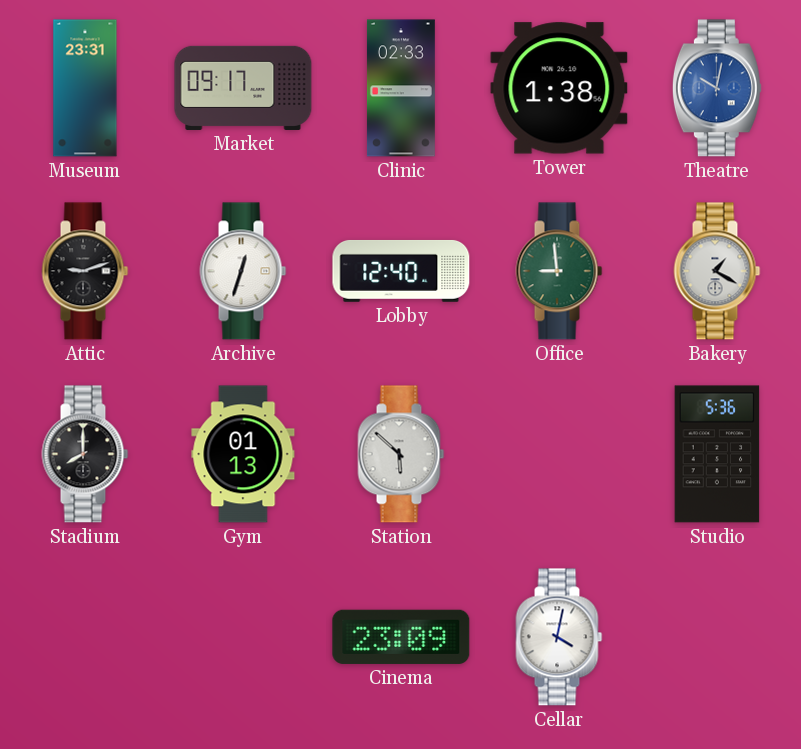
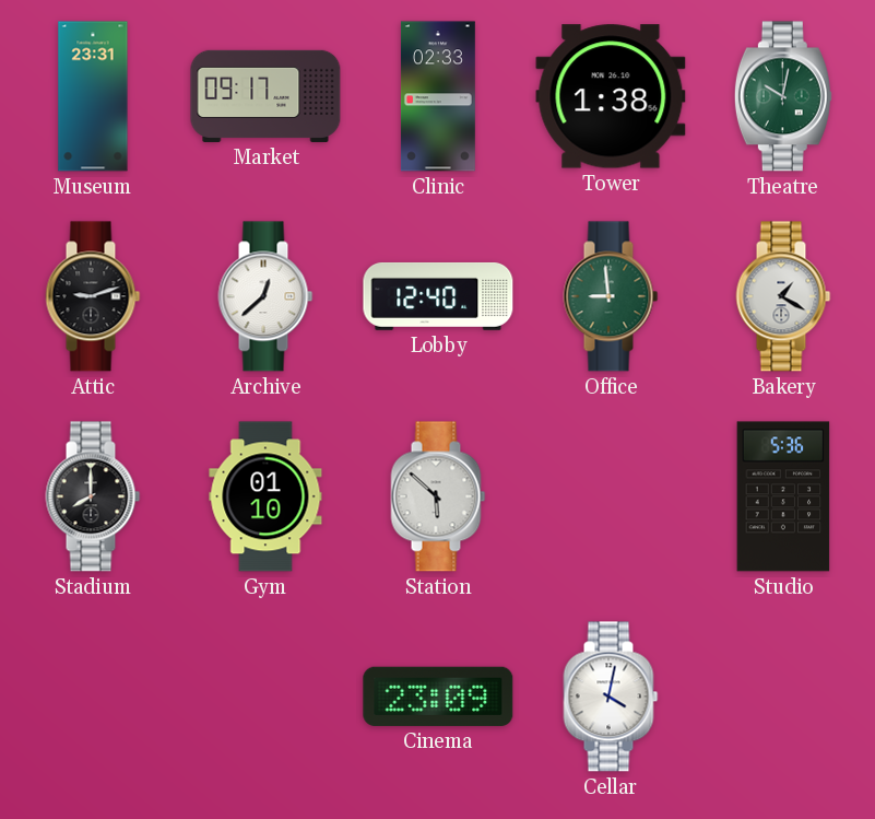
Theatre dial: blue -> green
Archive: 12:33 -> 12:38
Gym: 01:13 -> 01:10
